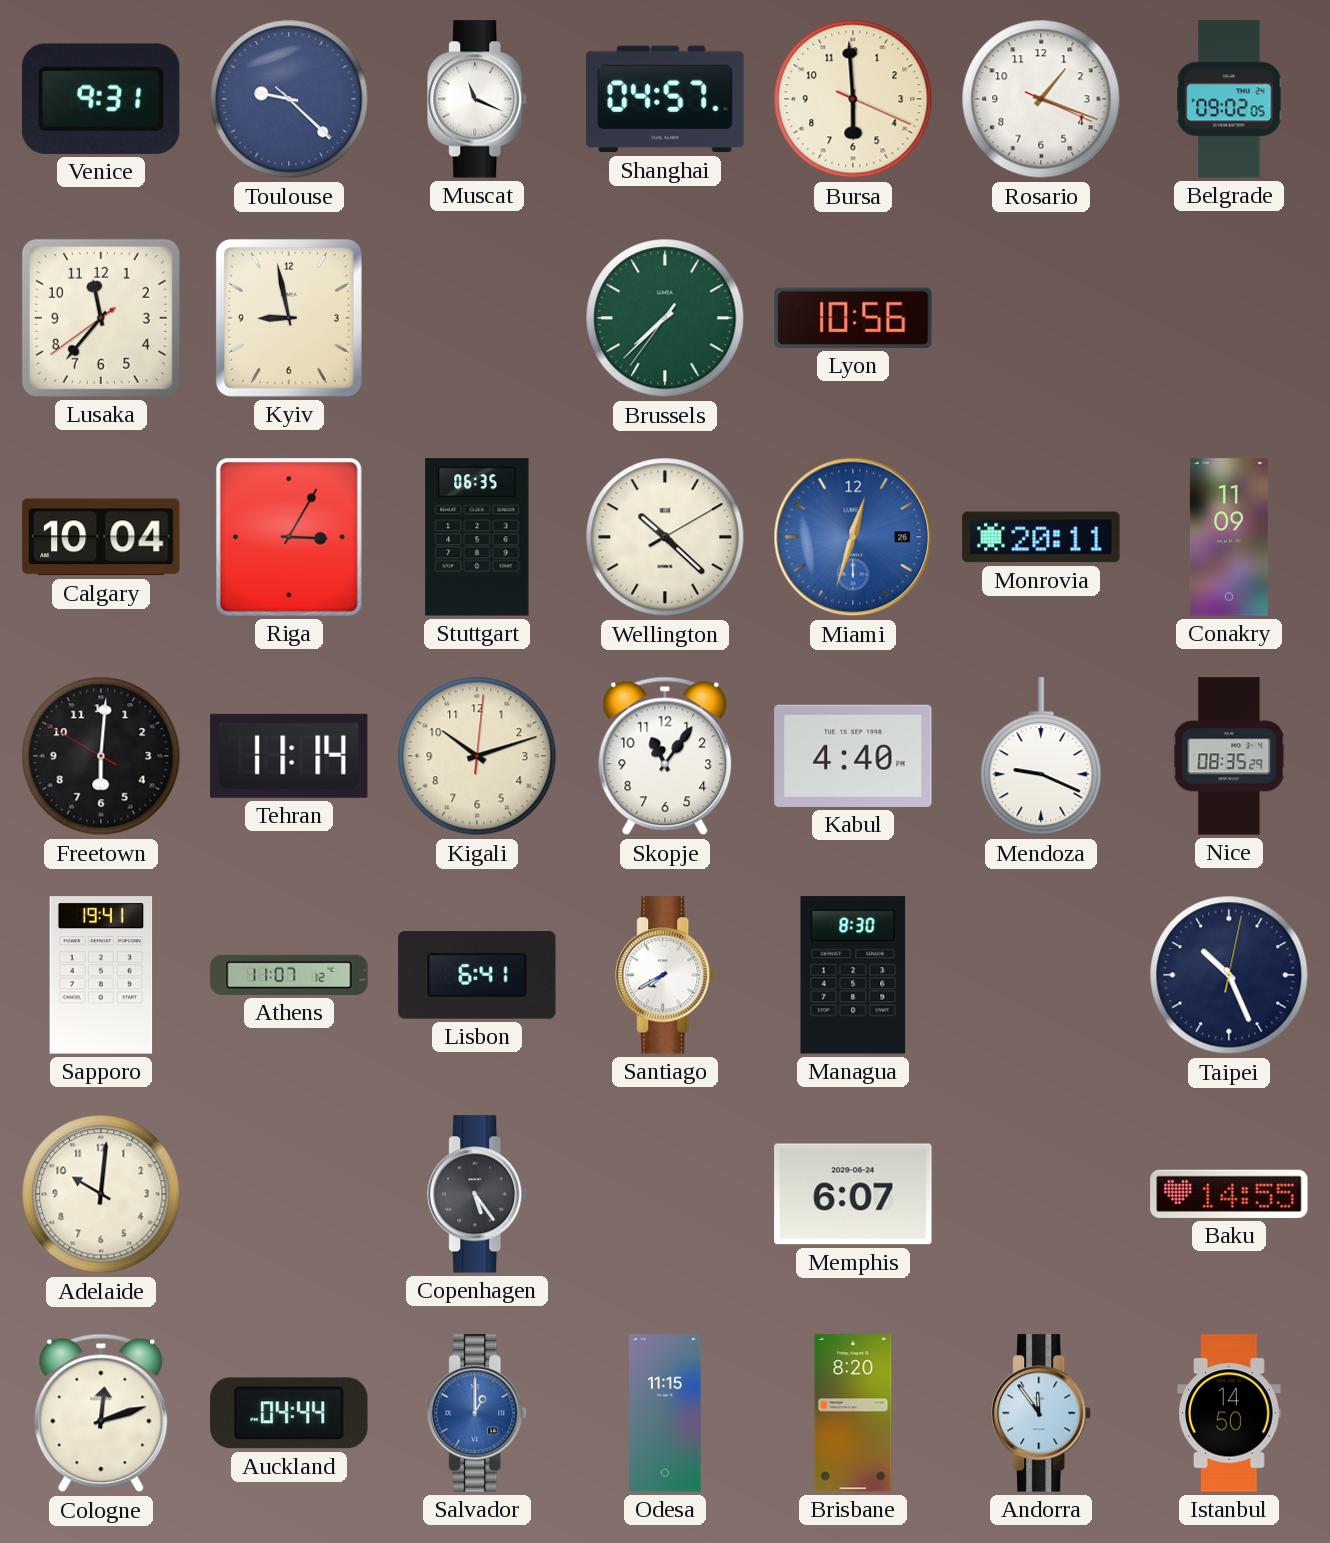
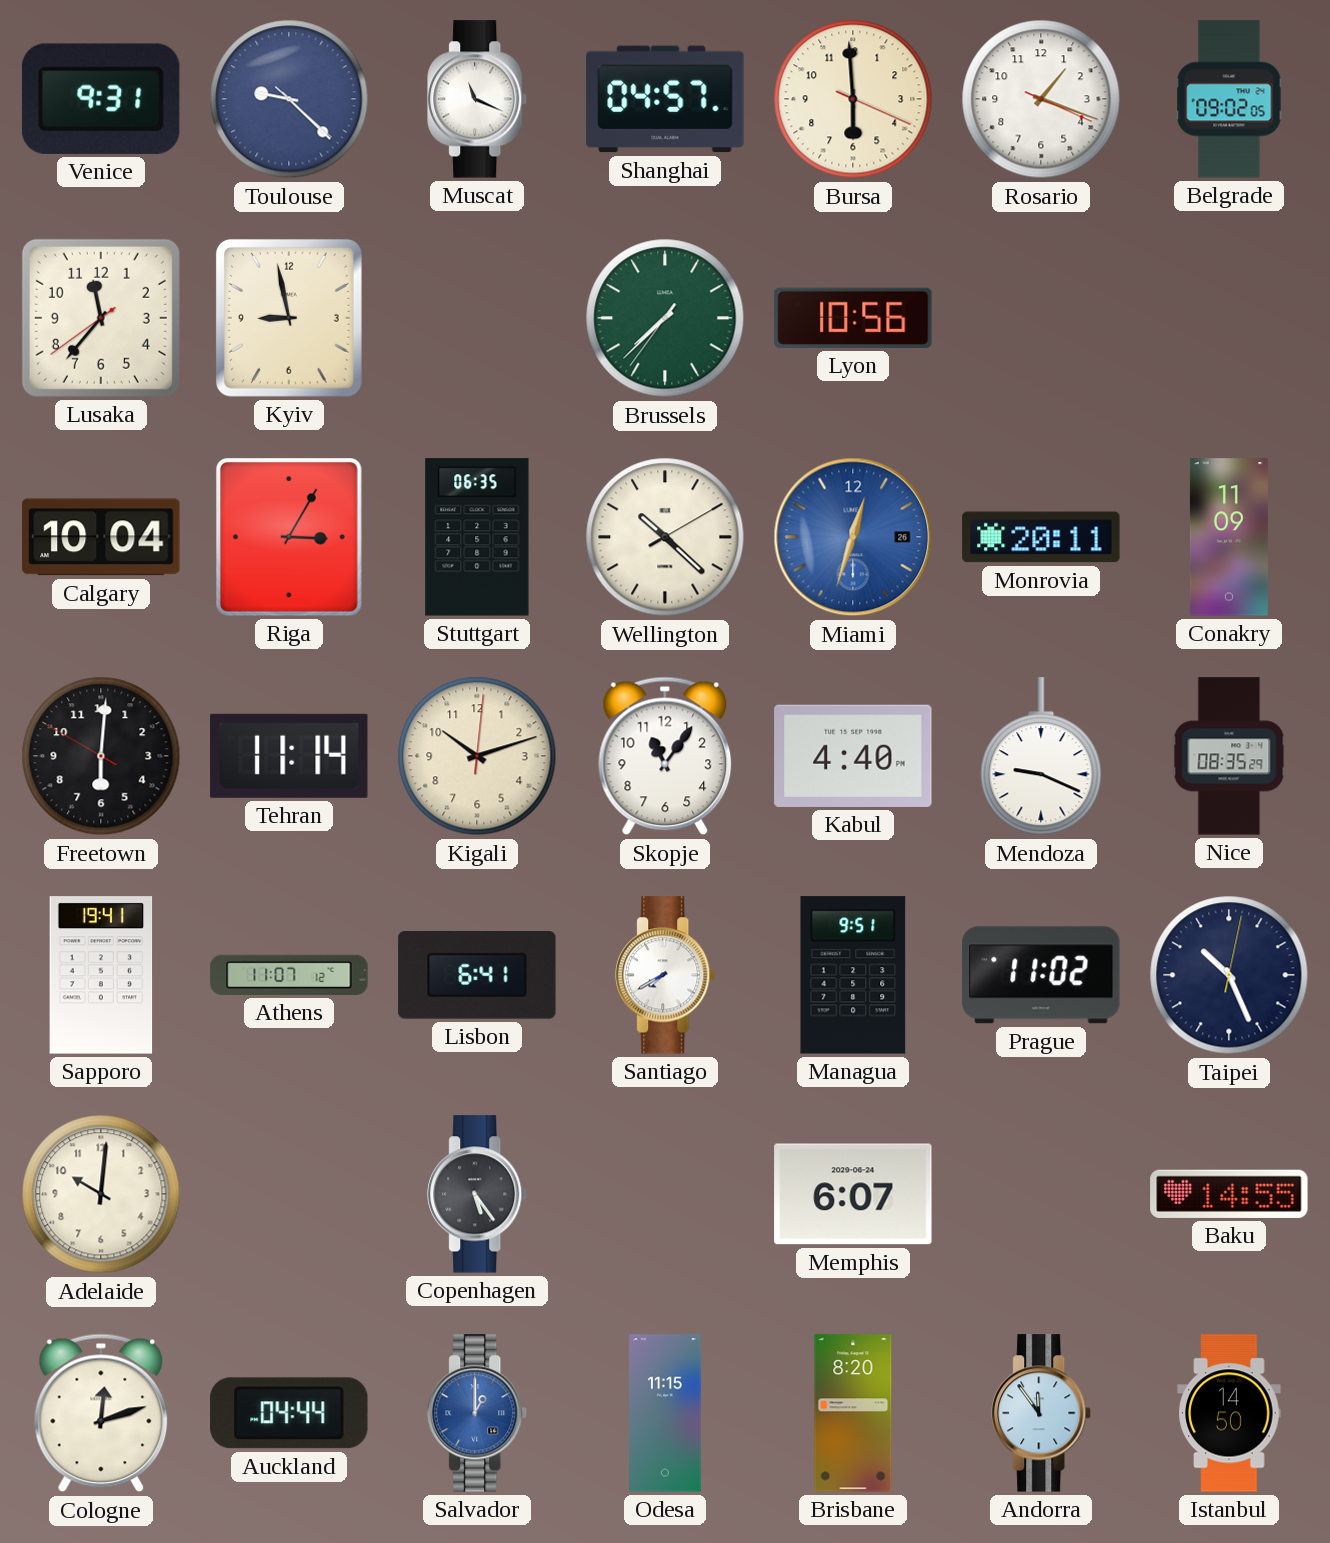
Managua: 8:30 -> 9:51
Prague: none -> 11:02
